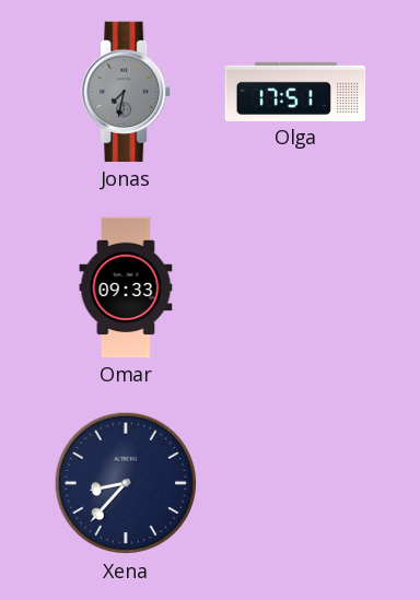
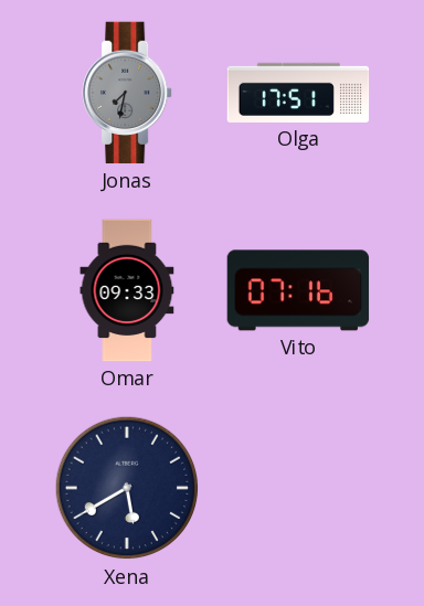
Vito: none -> 07:16
Xena: 8:37 -> 5:40
